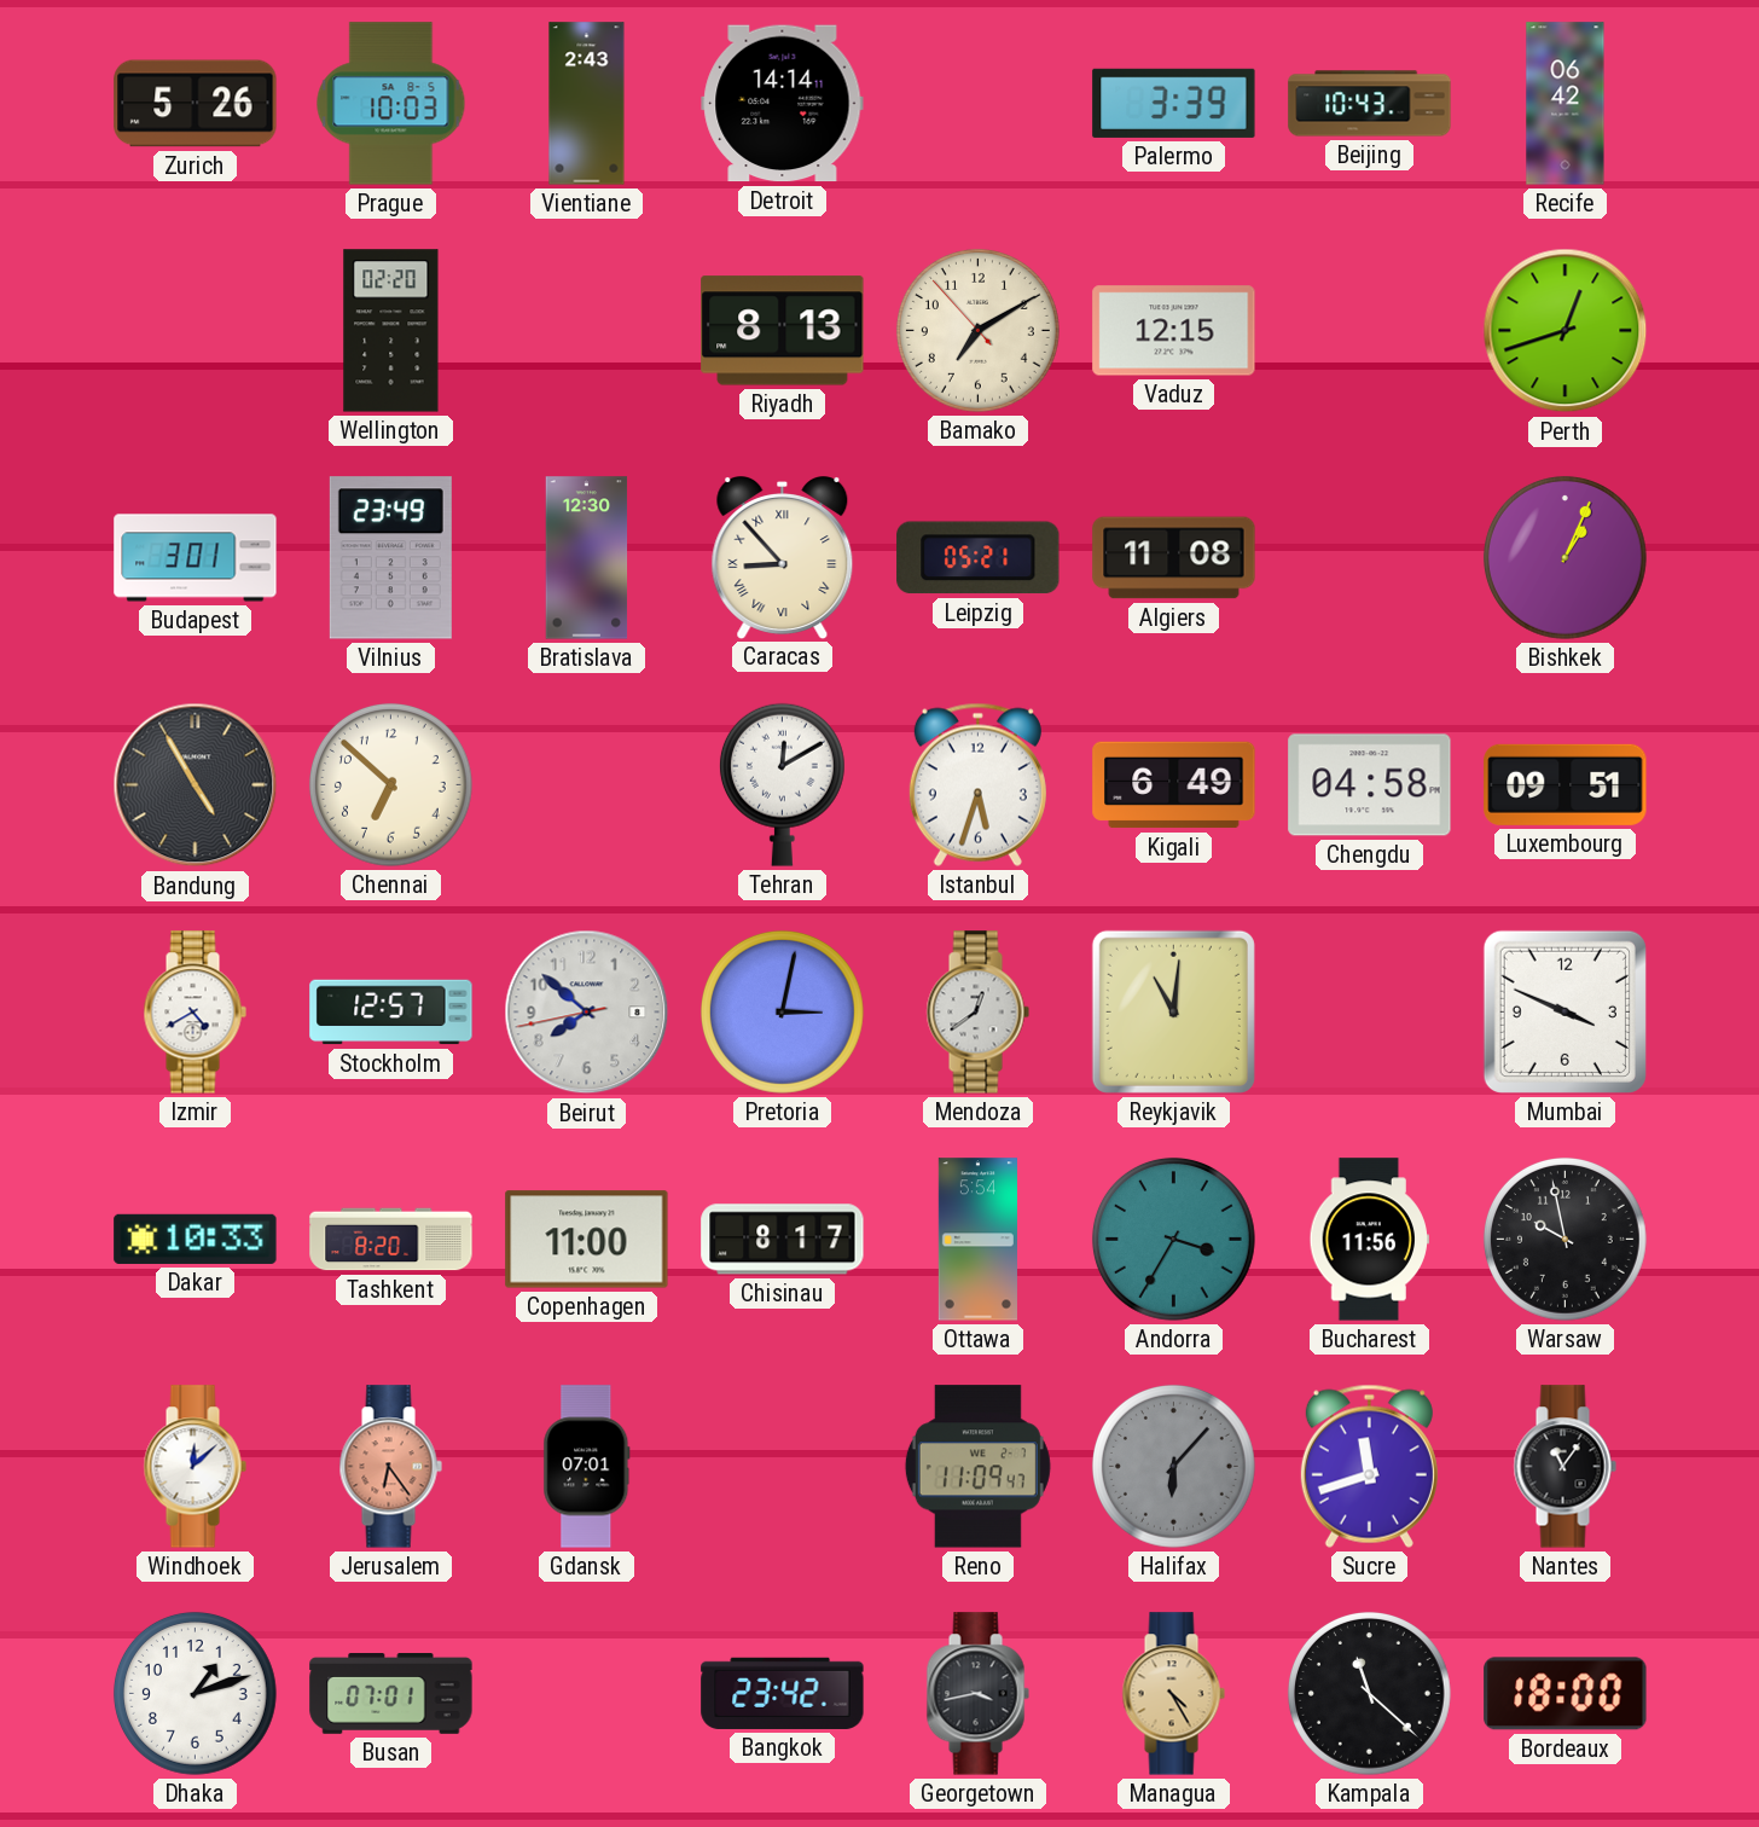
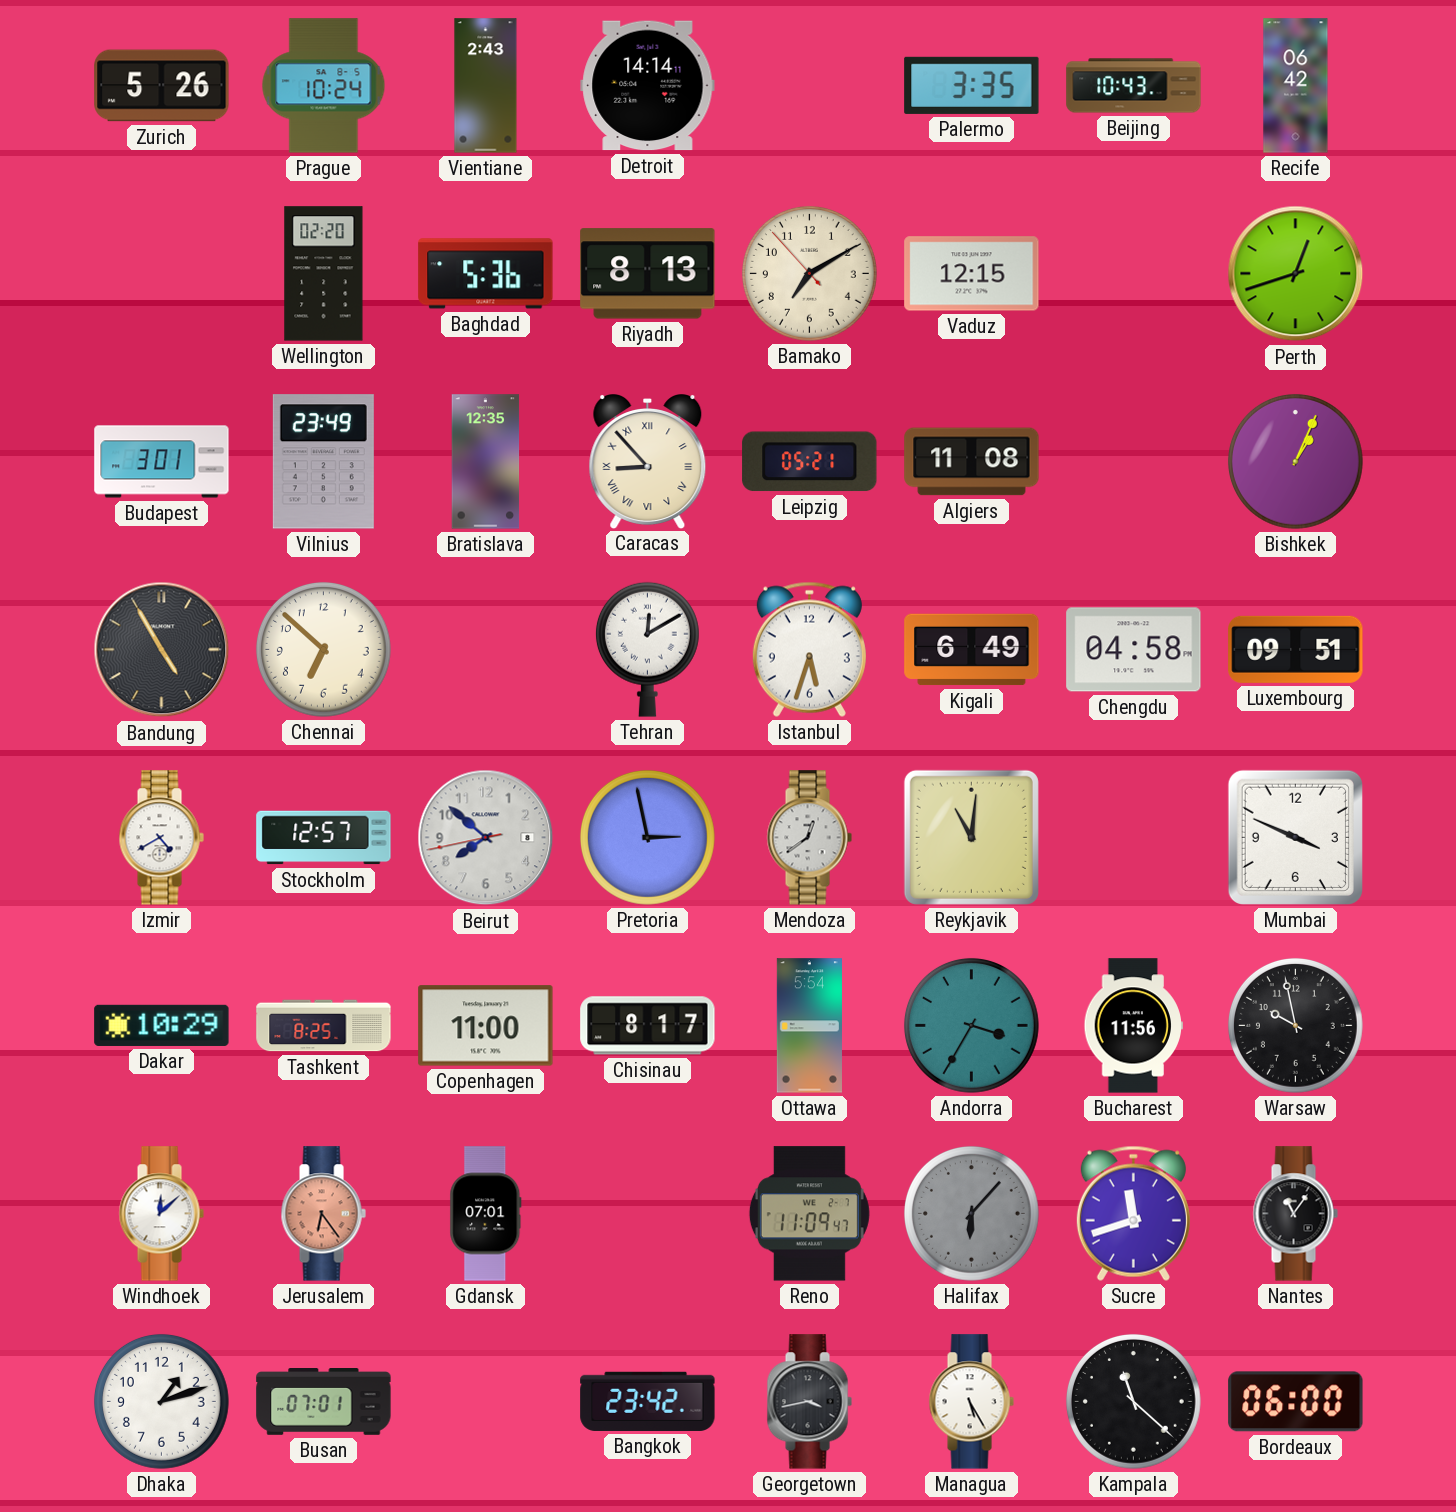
Prague: 10:03 -> 10:24
Palermo: 3:39 -> 3:35
Baghdad: none -> 5:36
Bratislava: 12:30 -> 12:35
Pretoria: 3:02 -> 2:58
Dakar: 10:33 -> 10:29
Tashkent: 8:20 -> 8:25
Managua: 4:25 -> 5:25
Managua dial: champagne -> white
Bordeaux: 18:00 -> 06:00
